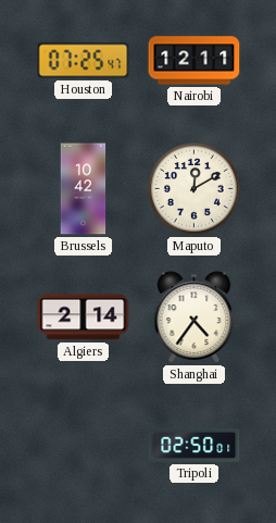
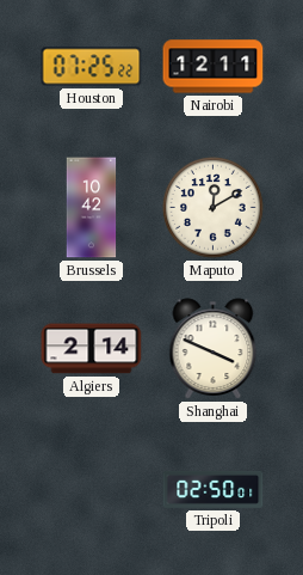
Houston: 07:25:47 -> 07:25:22
Shanghai: 4:36 -> 3:49
